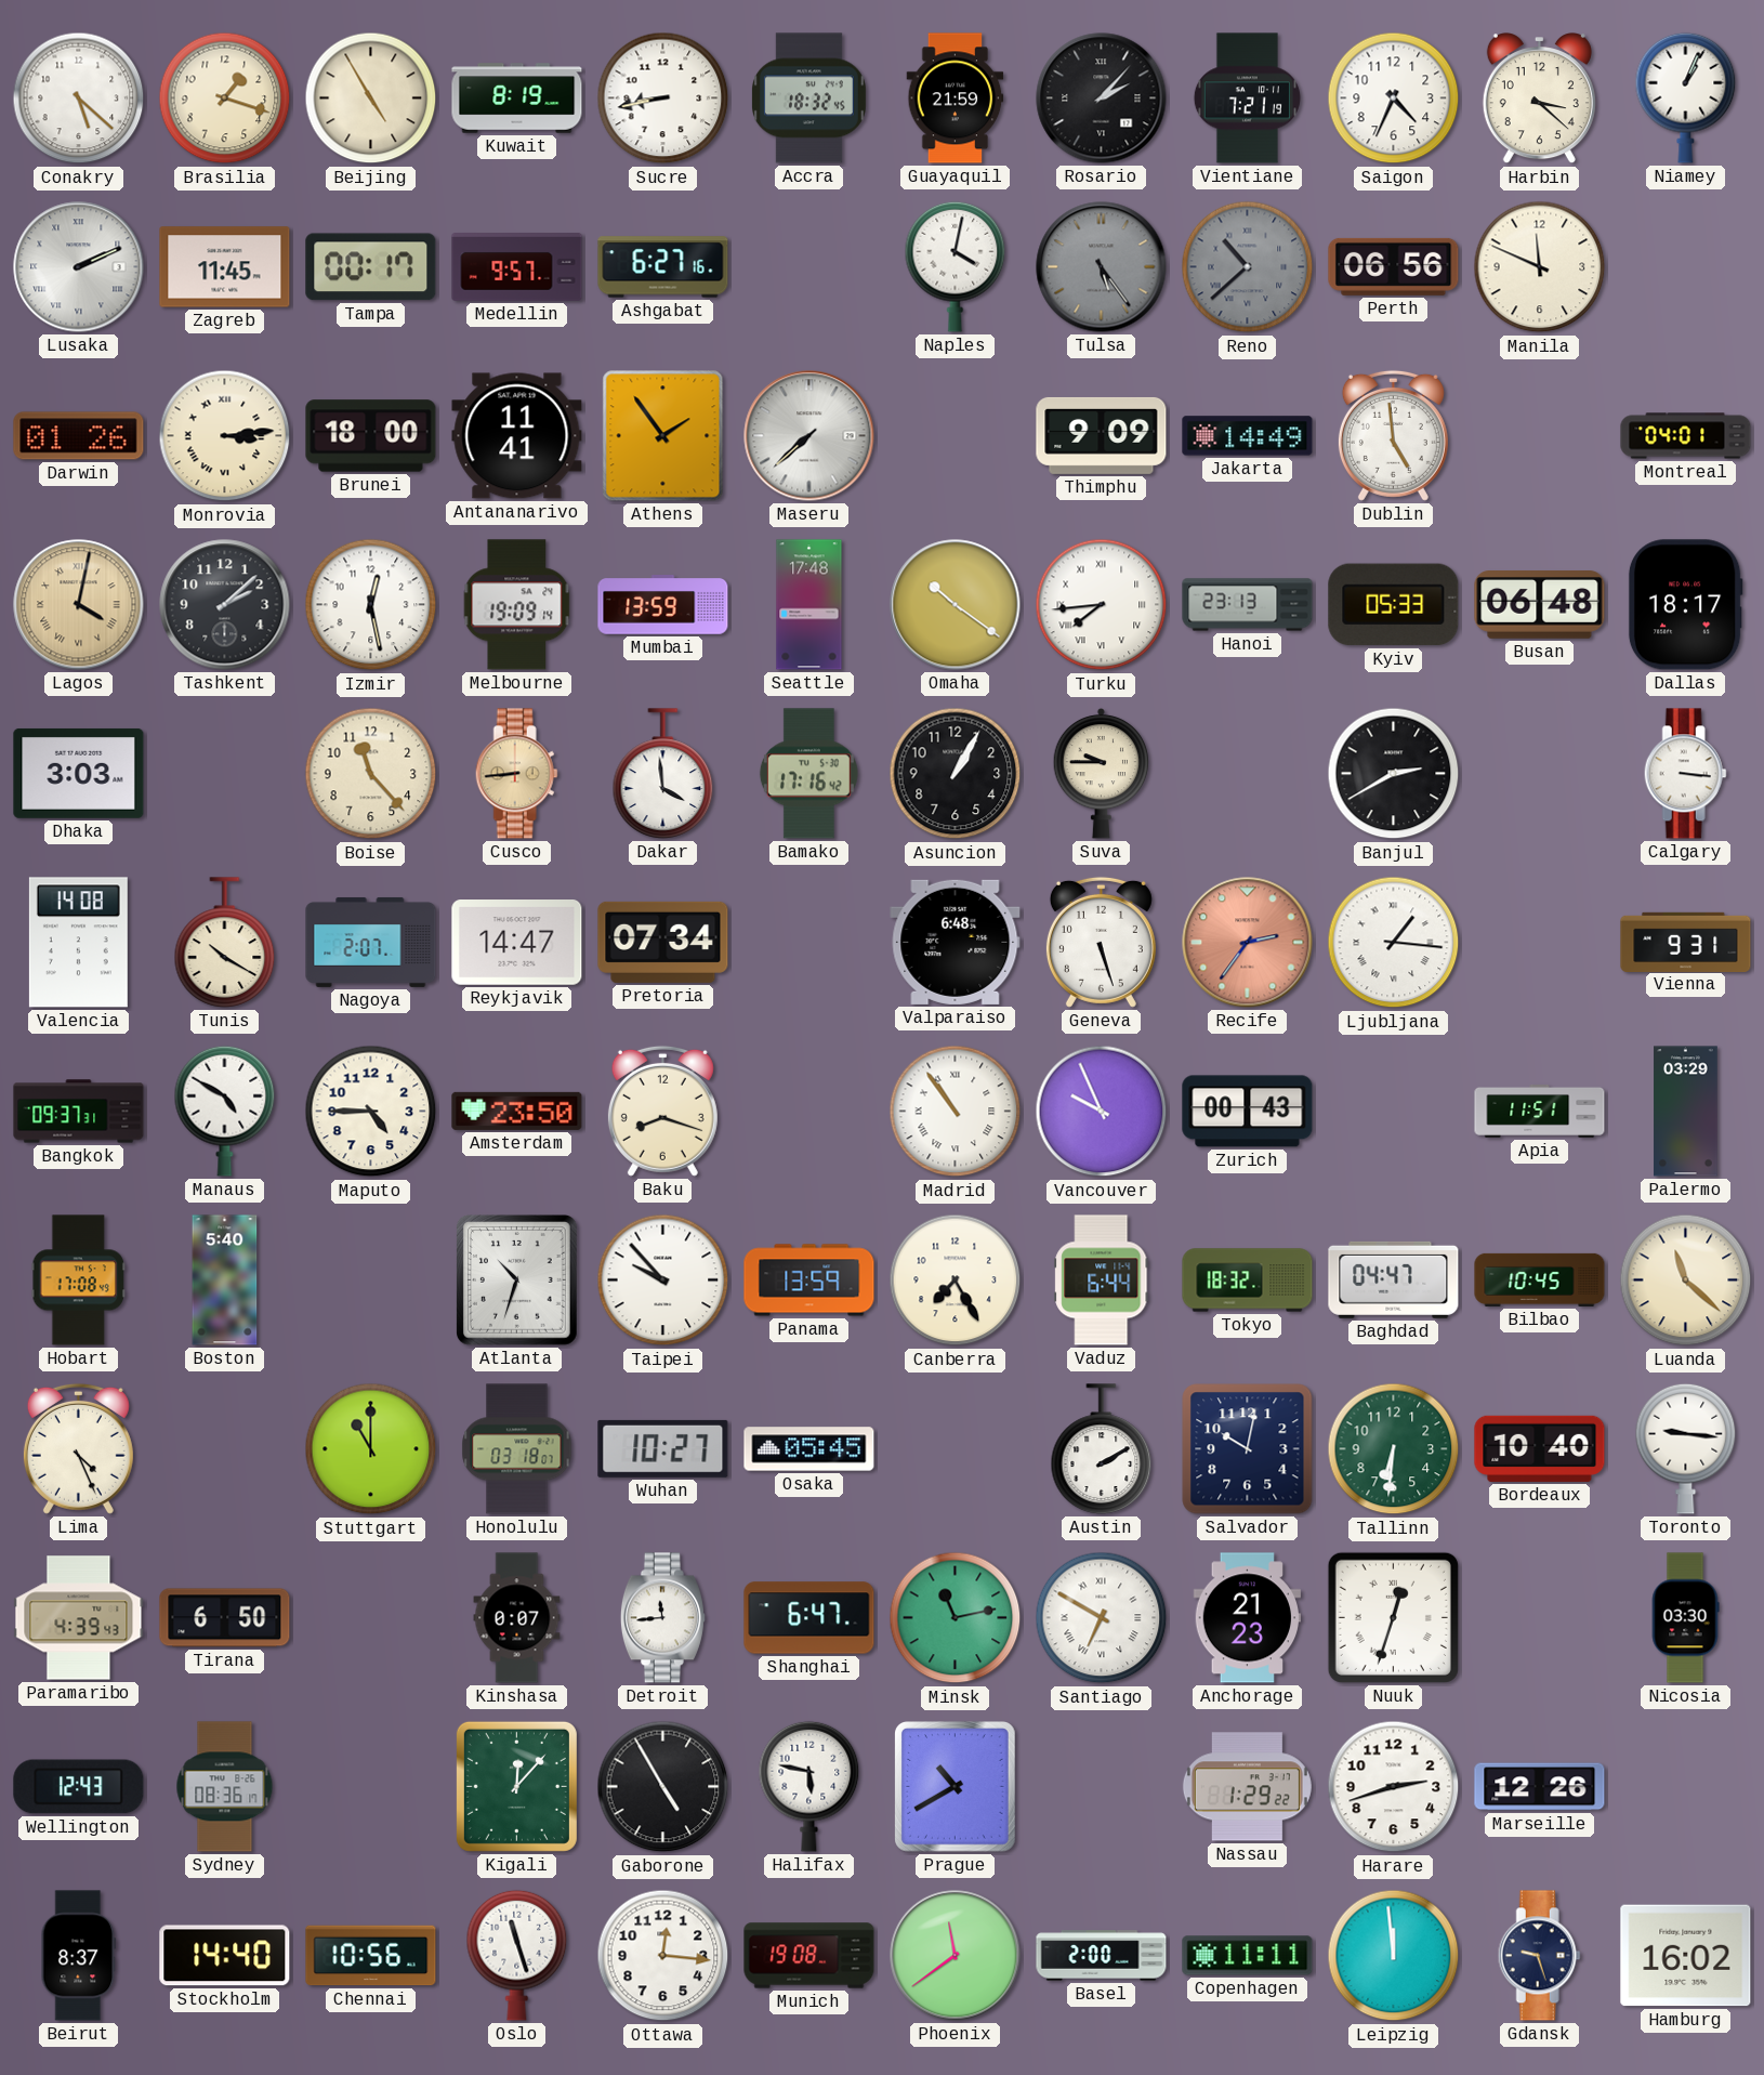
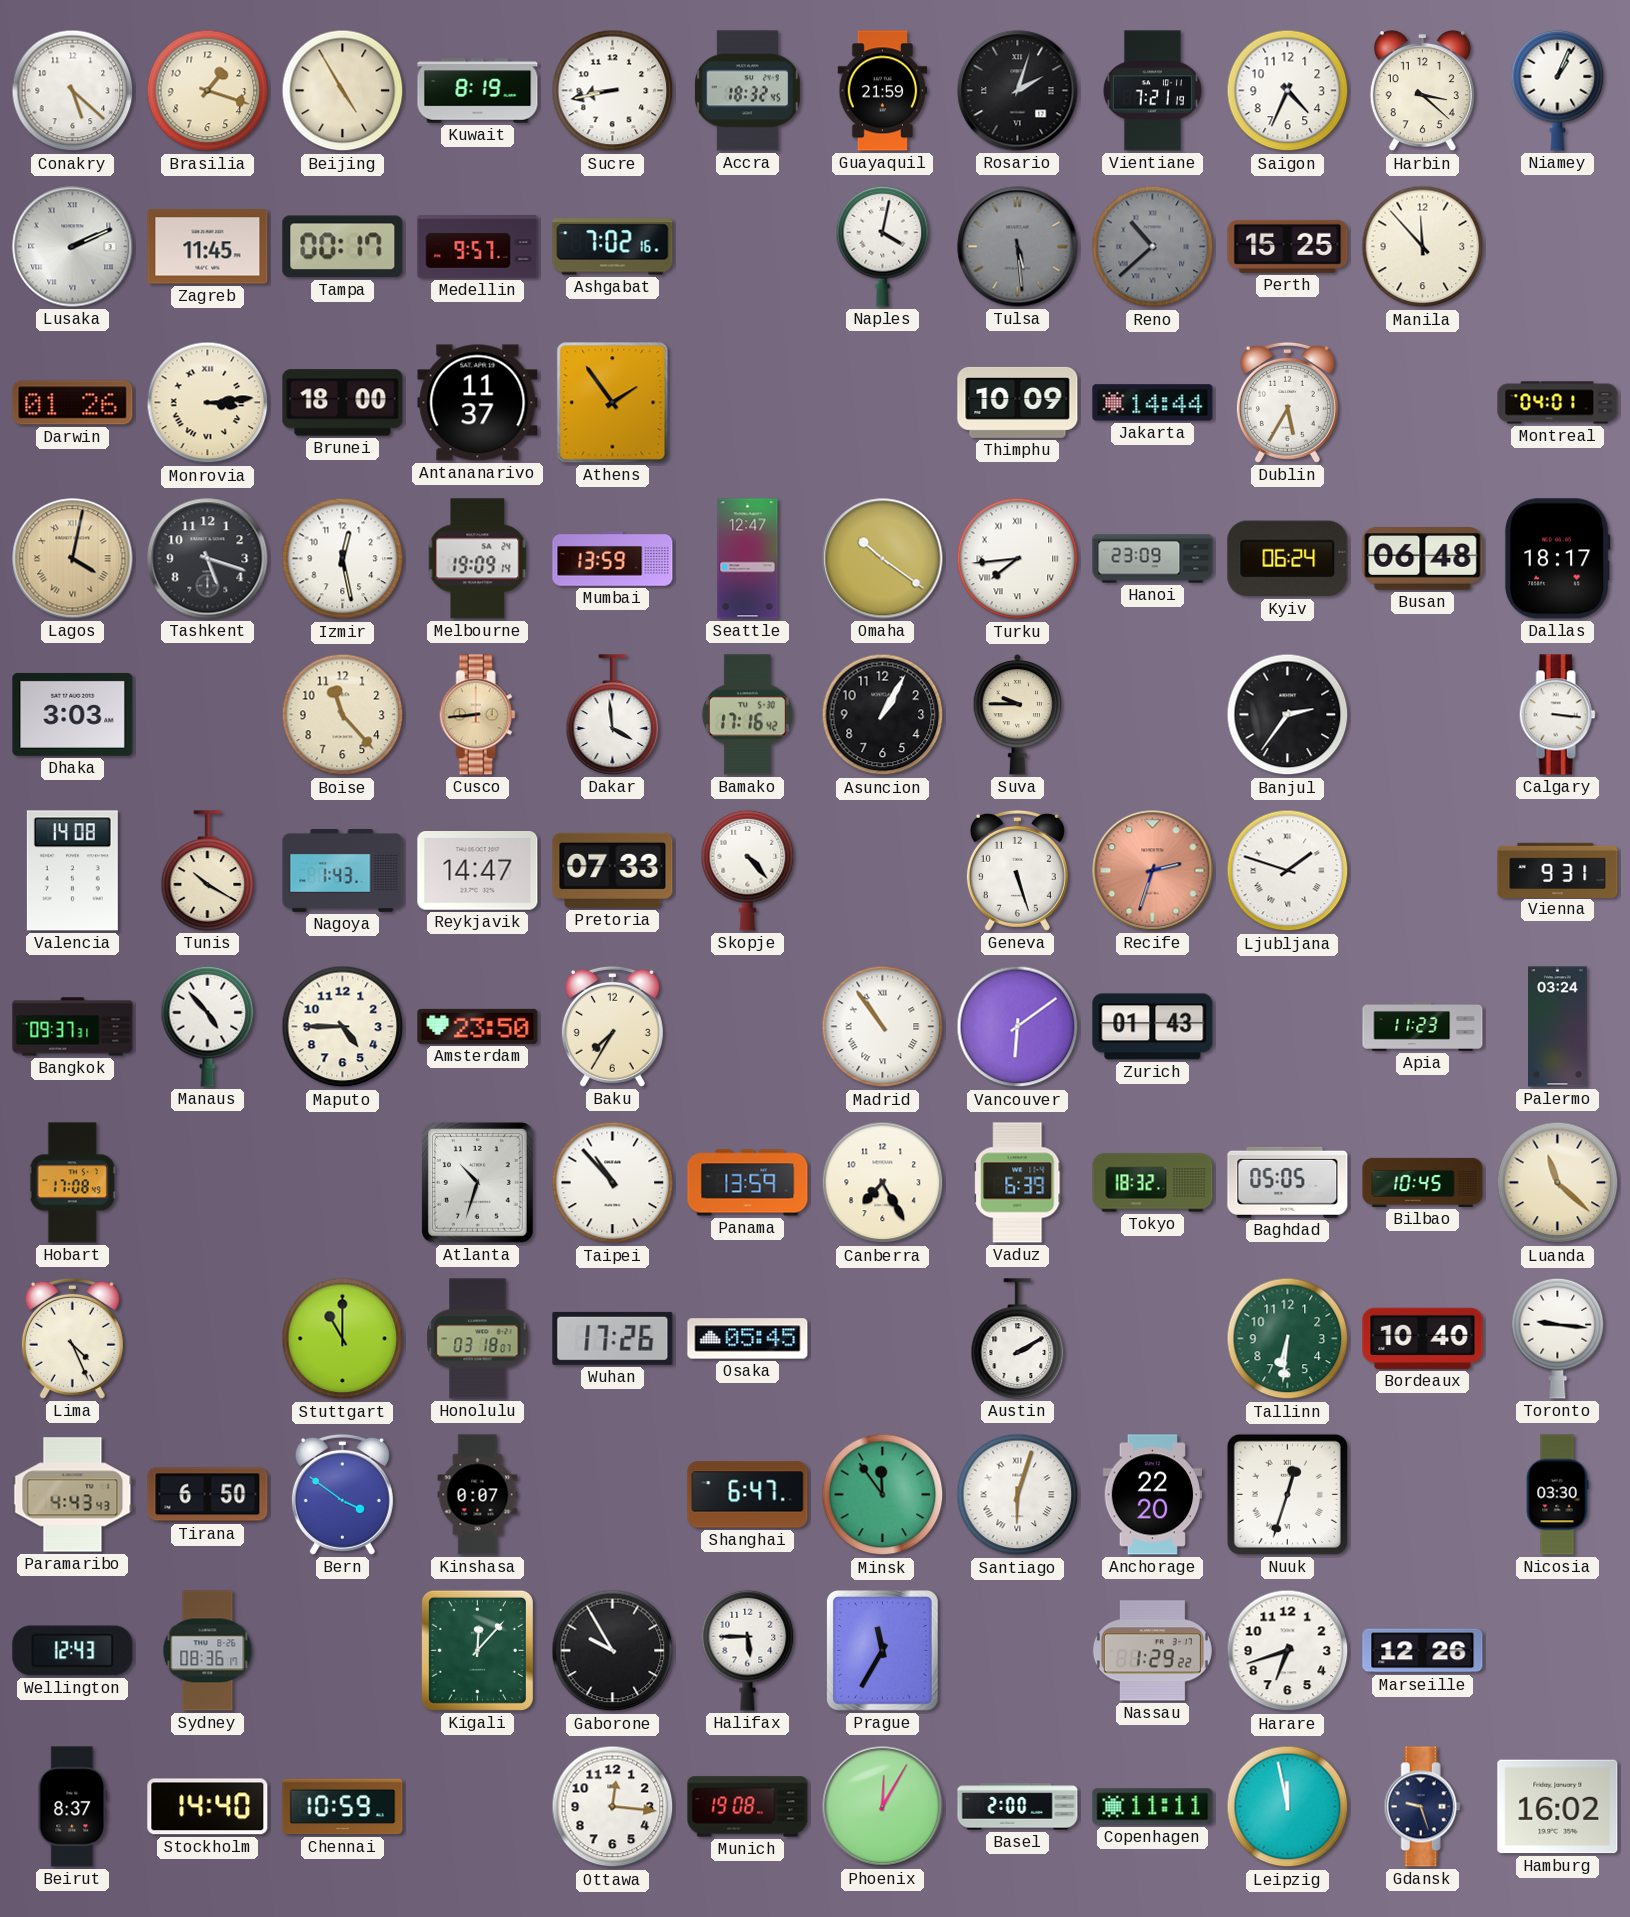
Rosario: 2:07 -> 2:03
Ashgabat: 6:27 -> 7:02
Tulsa: 5:24 -> 5:29
Perth: 06:56 -> 15:25
Manila: 11:49 -> 11:53
Antananarivo: 11:41 -> 11:37
Maseru: 7:38 -> none
Thimphu: 9:09 -> 10:09
Jakarta: 14:49 -> 14:44
Dublin: 4:59 -> 5:35
Tashkent: 2:08 -> 5:18
Seattle: 17:48 -> 12:47
Hanoi: 23:13 -> 23:09
Kyiv: 05:33 -> 06:24
Banjul: 2:40 -> 2:36
Nagoya: 2:07 -> 1:43
Pretoria: 07:34 -> 07:33
Skopje: none -> 4:23
Valparaiso: 6:48 -> none
Recife: 2:36 -> 2:33
Ljubljana: 1:16 -> 1:48
Manaus: 4:50 -> 4:53
Baku: 8:18 -> 7:35
Vancouver: 9:56 -> 6:09
Zurich: 00:43 -> 01:43
Apia: 11:51 -> 11:23
Palermo: 03:29 -> 03:24
Boston: 5:40 -> none
Taipei: 9:53 -> 10:53
Vaduz: 6:44 -> 6:39
Baghdad: 04:47 -> 05:05
Wuhan: 10:27 -> 17:26
Salvador: 10:02 -> none
Paramaribo: 4:39 -> 4:43
Bern: none -> 3:51
Detroit: 11:44 -> none
Minsk: 11:13 -> 11:54
Santiago: 6:50 -> 6:03
Anchorage: 21:23 -> 22:20
Gaborone: 4:55 -> 9:55
Halifax: 5:47 -> 5:45
Prague: 10:40 -> 11:35
Harare: 2:42 -> 6:42
Chennai: 10:56 -> 10:59
Oslo: 11:27 -> none
Phoenix: 11:39 -> 12:05
Leipzig: 11:59 -> 11:58
